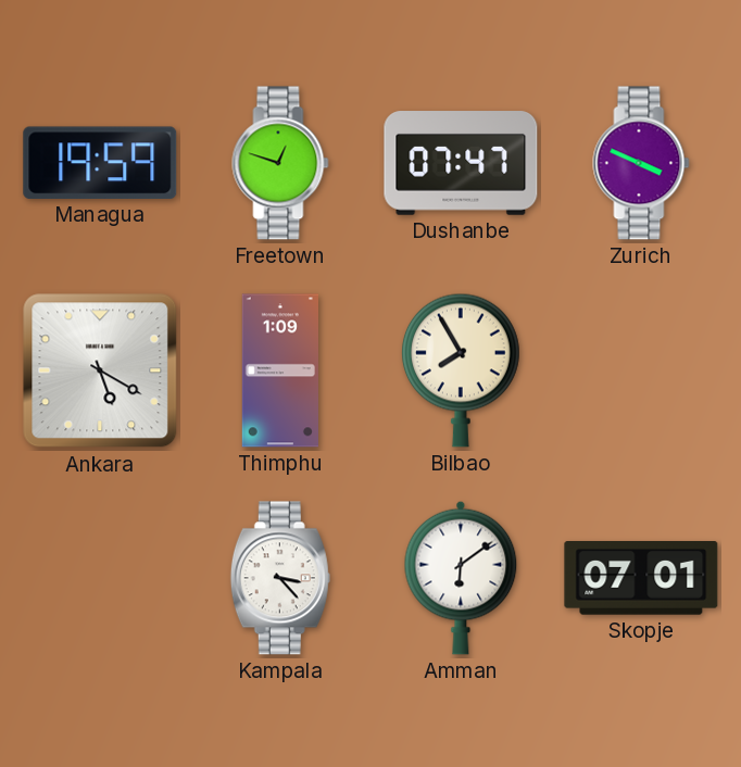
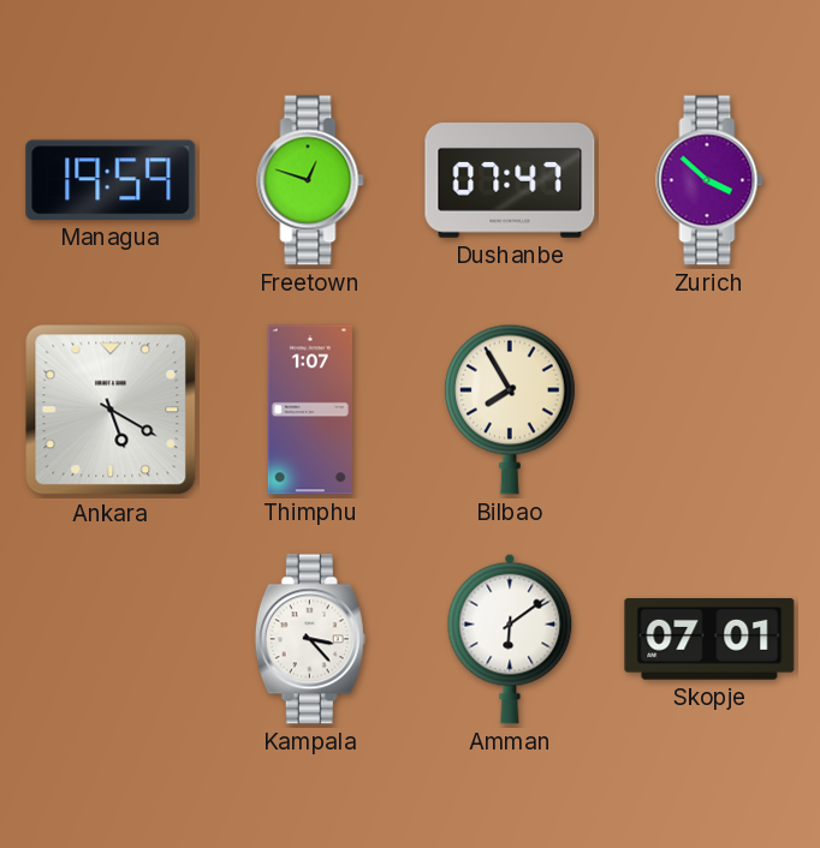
Zurich: 3:49 -> 3:52
Thimphu: 1:09 -> 1:07
